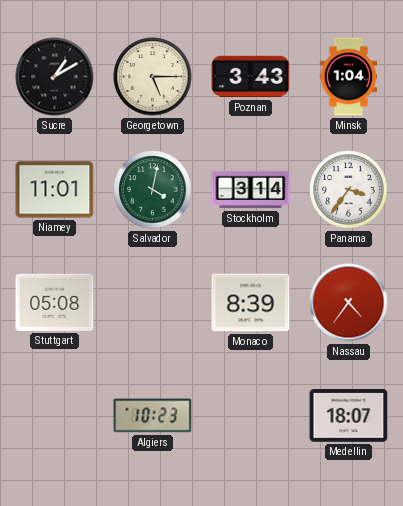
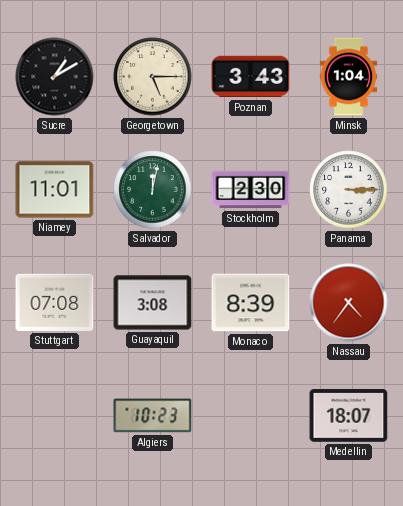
Salvador: 4:02 -> 12:02
Stockholm: 3:14 -> 2:30
Panama: 3:36 -> 3:15
Stuttgart: 05:08 -> 07:08
Guayaquil: none -> 3:08
